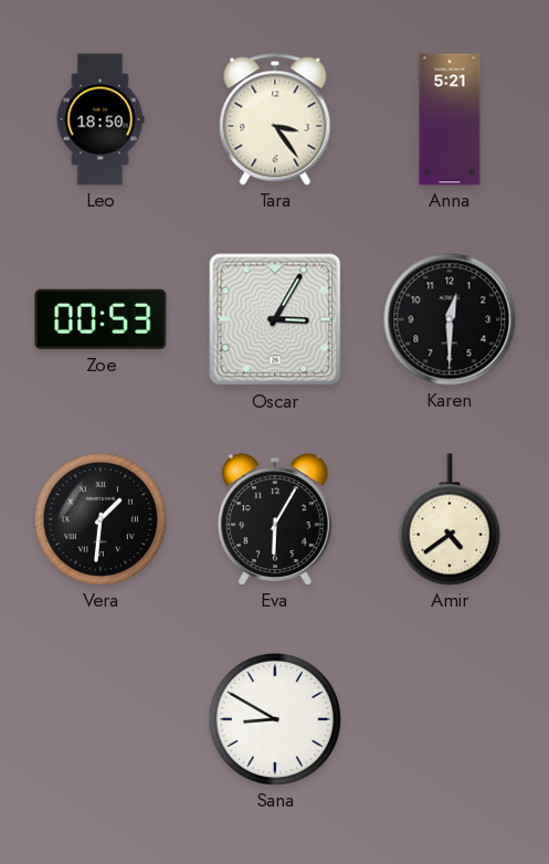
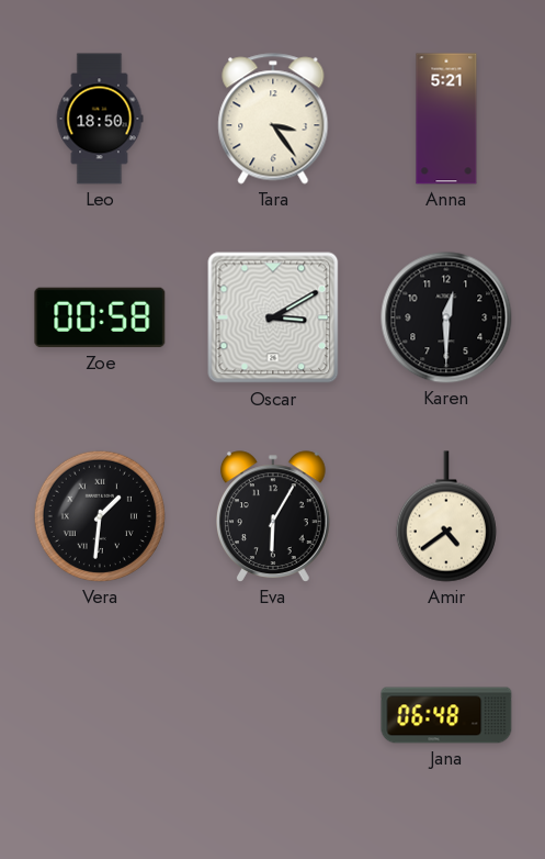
Zoe: 00:53 -> 00:58
Oscar: 3:05 -> 3:10
Sana: 8:50 -> none
Jana: none -> 06:48
